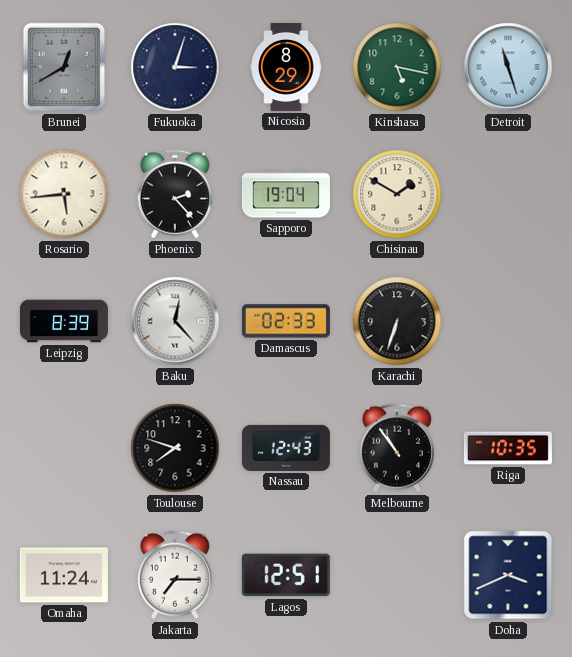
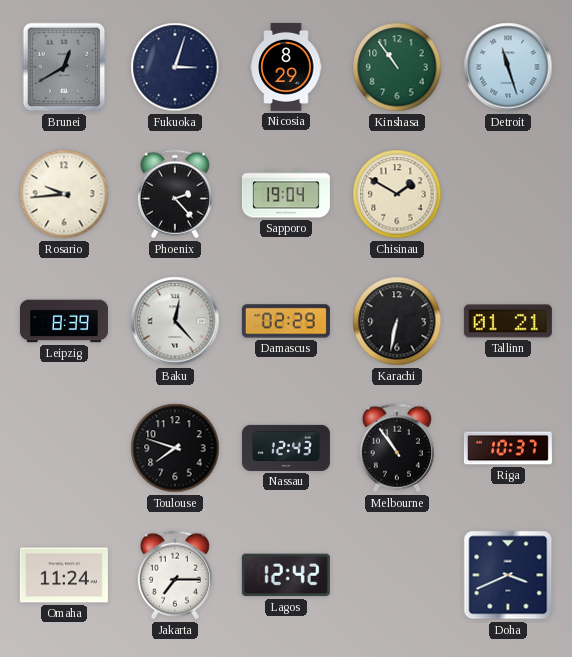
Kinshasa: 5:17 -> 10:54
Rosario: 5:44 -> 9:44
Damascus: 02:33 -> 02:29
Karachi: 6:33 -> 6:32
Tallinn: none -> 01:21
Riga: 10:35 -> 10:37
Lagos: 12:51 -> 12:42
